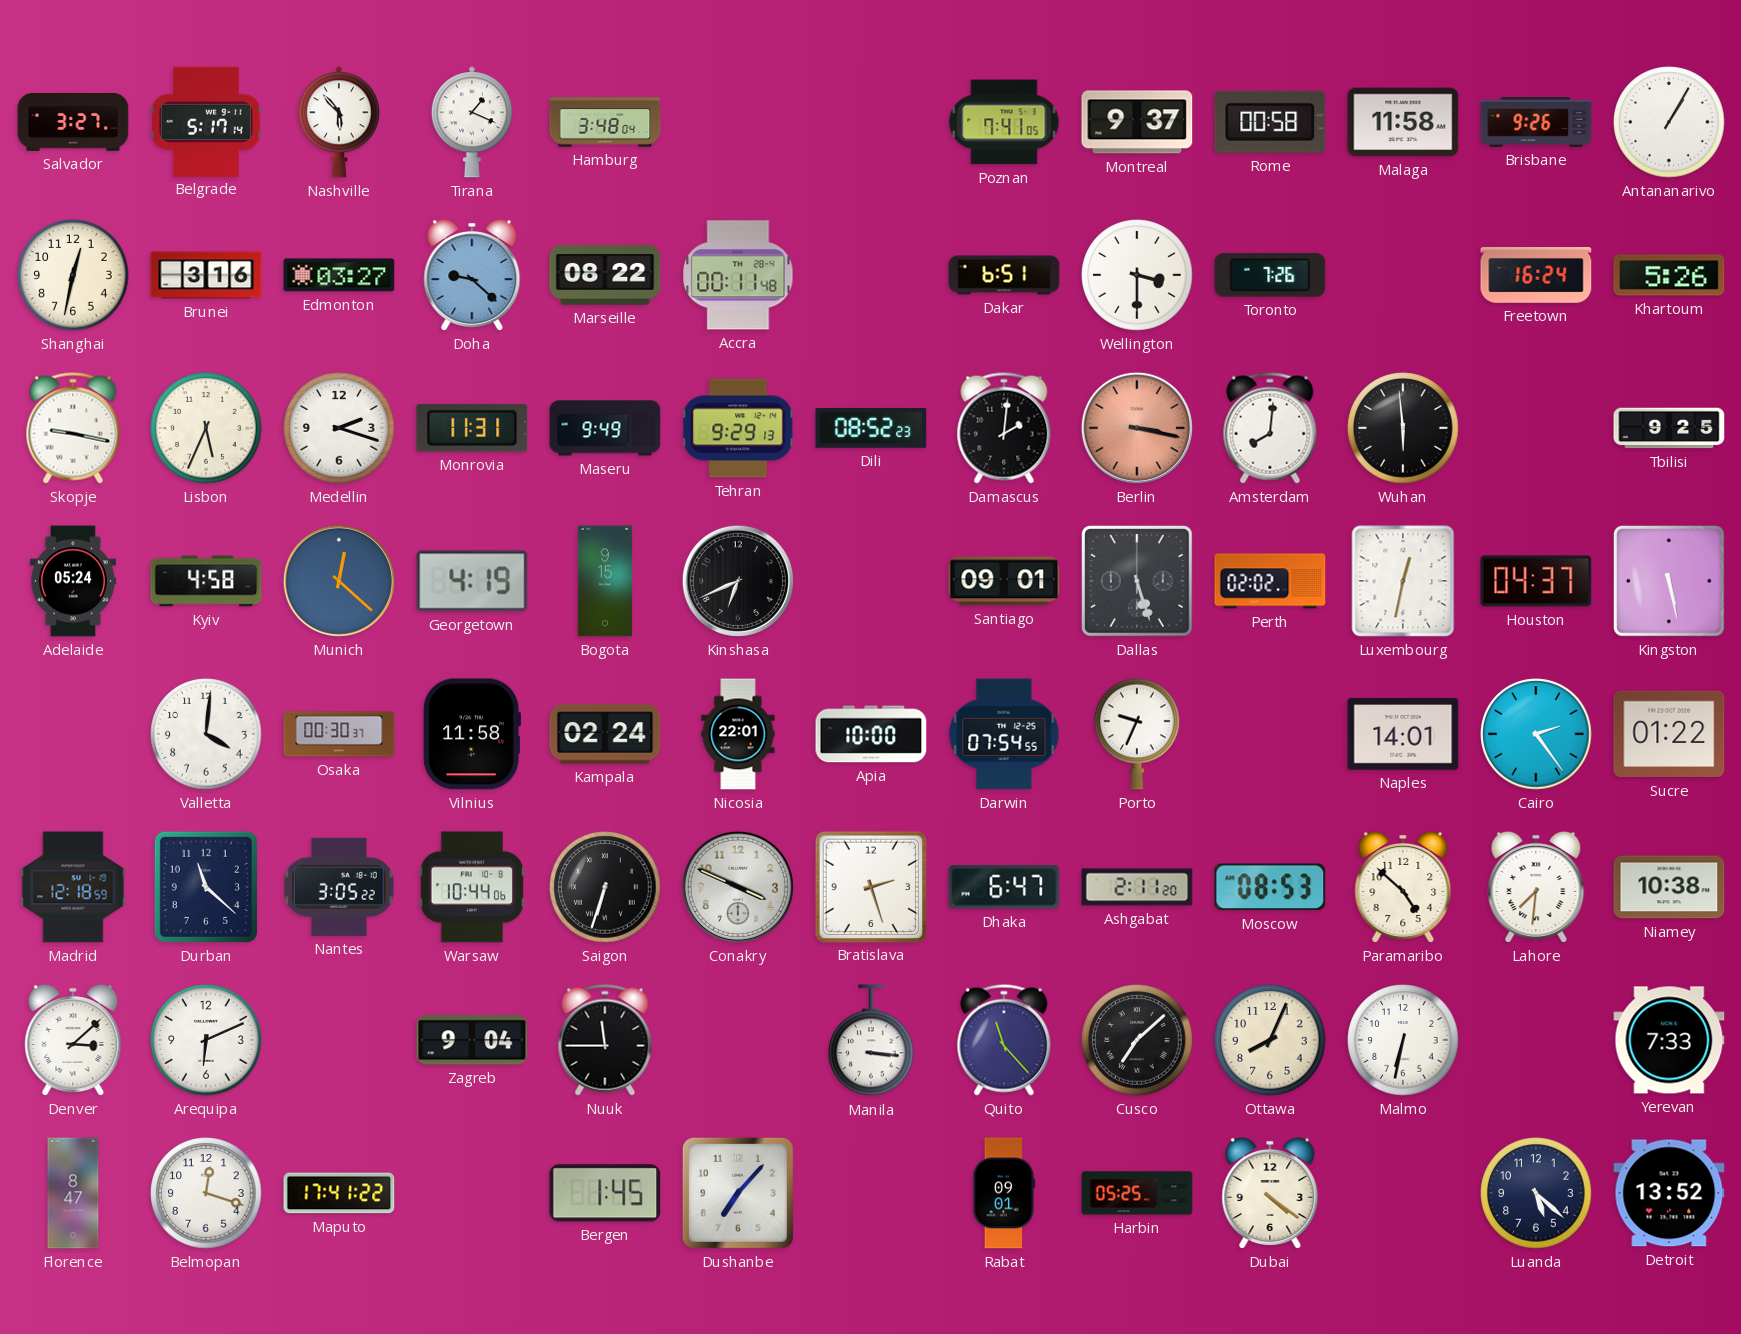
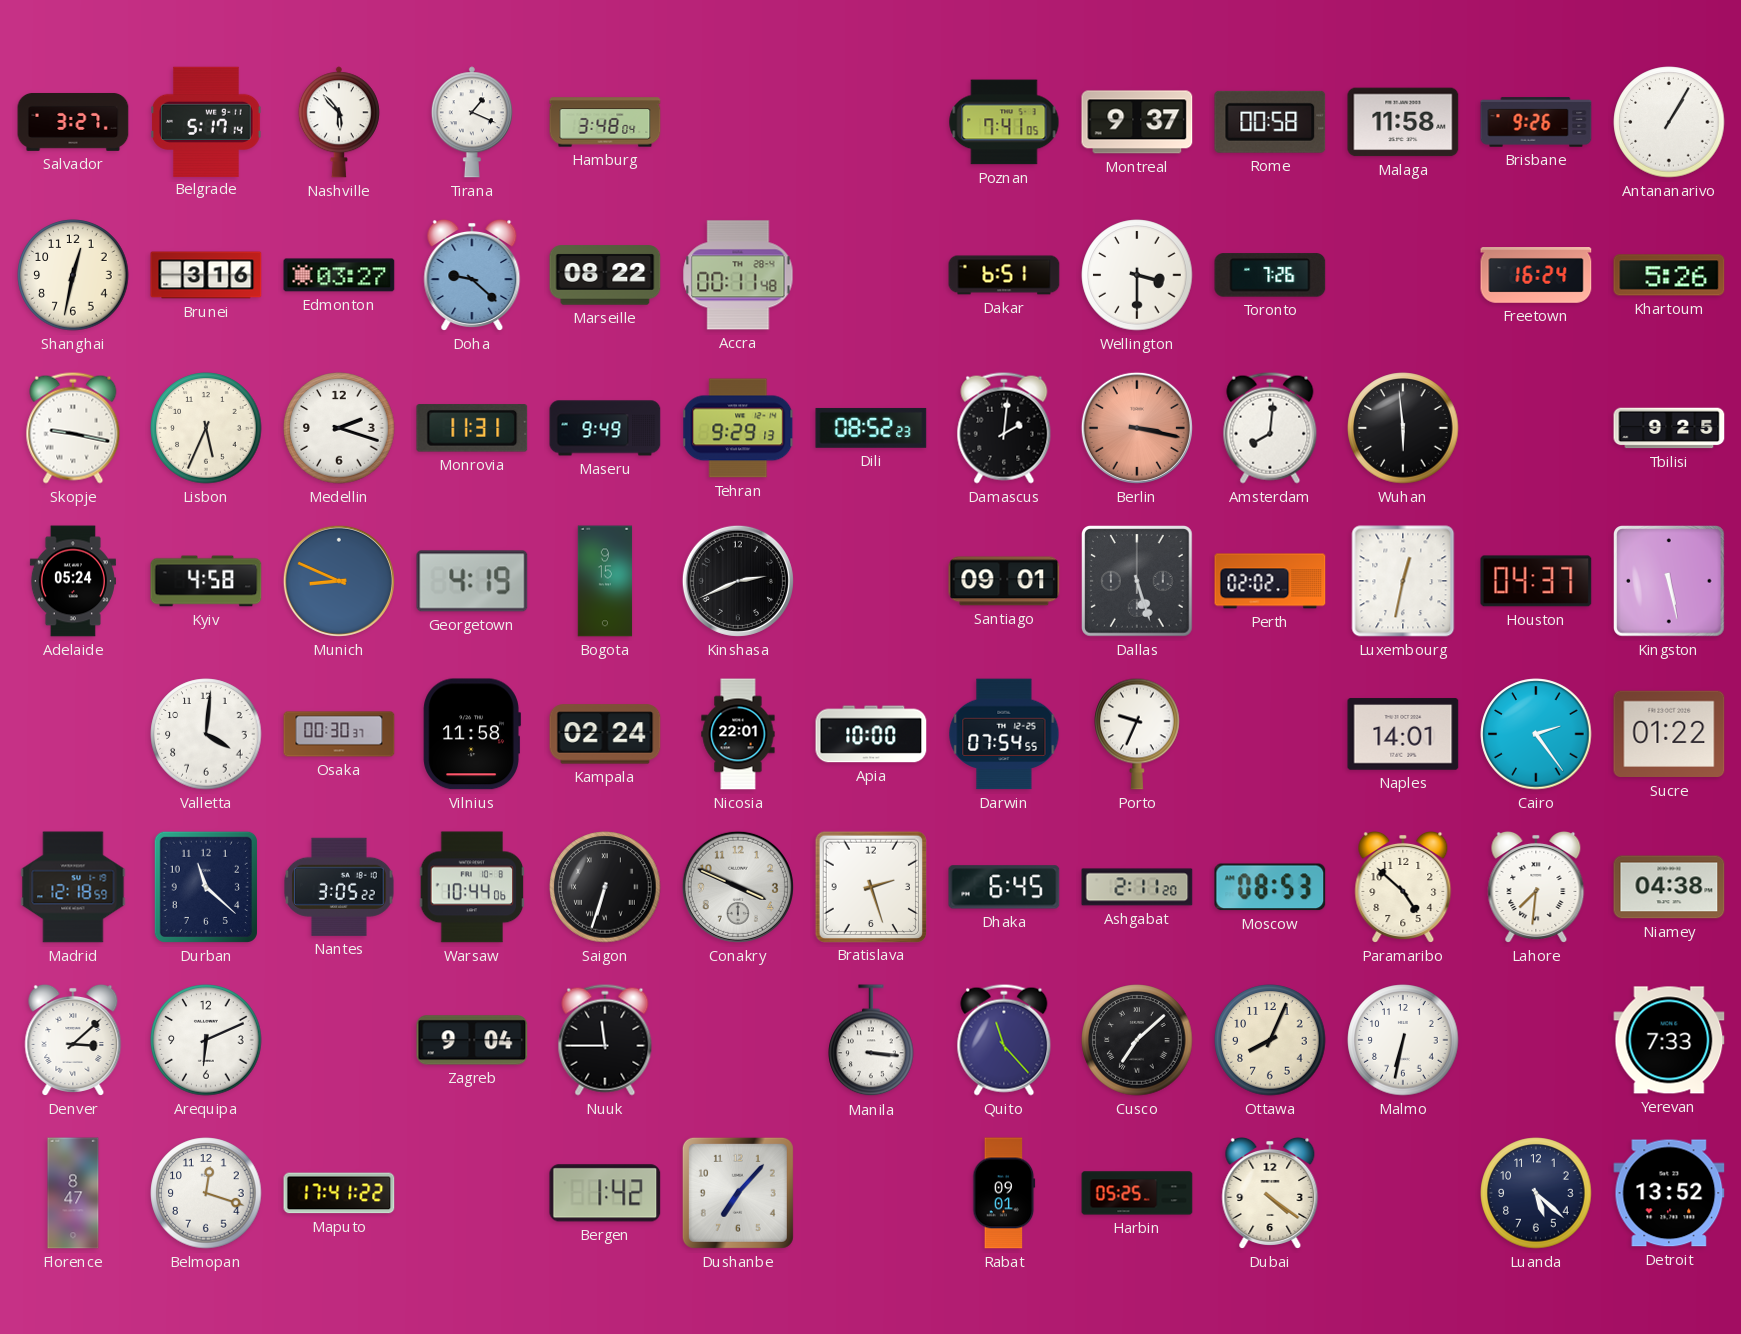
Munich: 12:22 -> 8:49
Kinshasa: 6:41 -> 2:41
Dhaka: 6:47 -> 6:45
Niamey: 10:38 -> 04:38
Bergen: 1:45 -> 1:42
